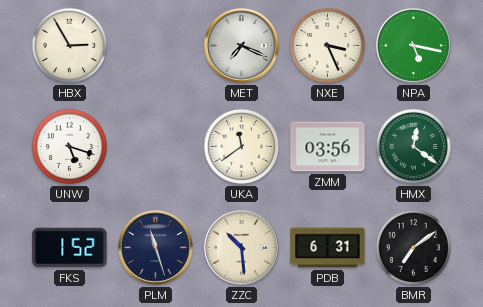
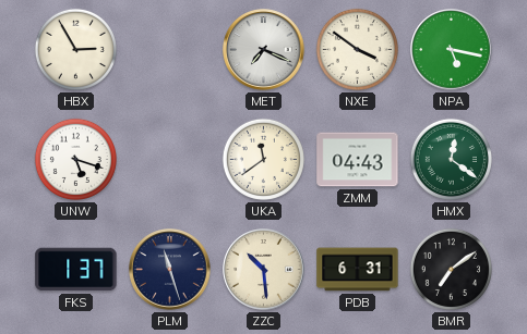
NXE: 3:26 -> 3:51
ZMM: 03:56 -> 04:43
FKS: 1:52 -> 1:37
